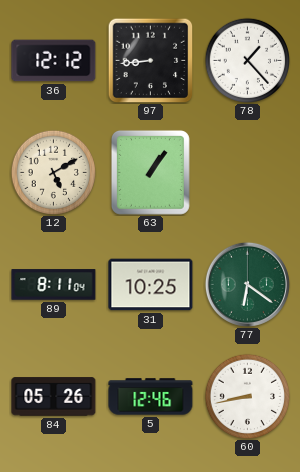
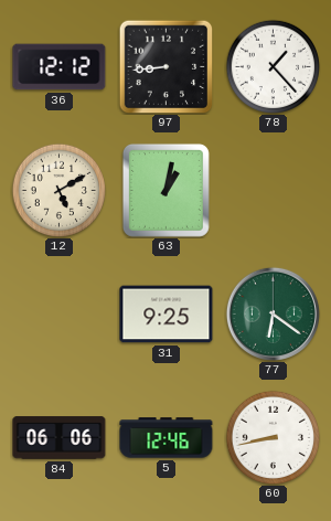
63: 1:06 -> 1:02
89: 8:11 -> none
31: 10:25 -> 9:25
84: 05:26 -> 06:06
